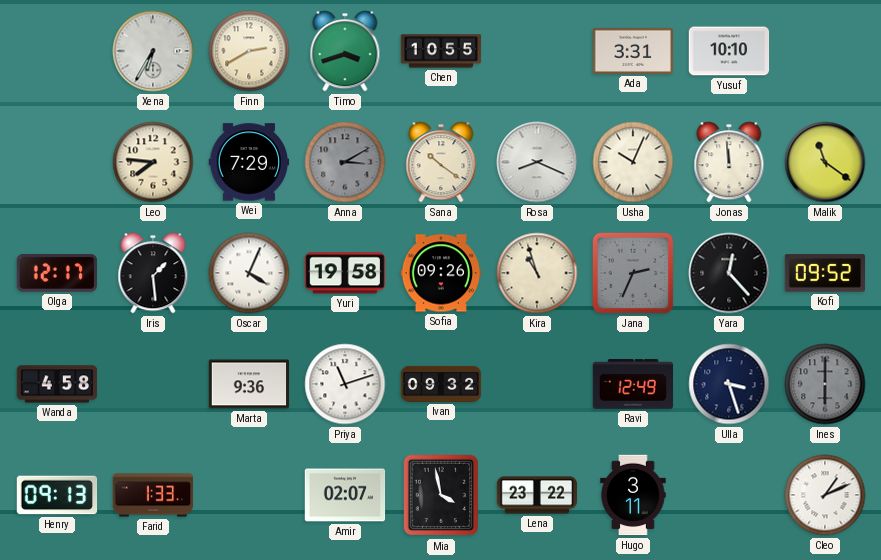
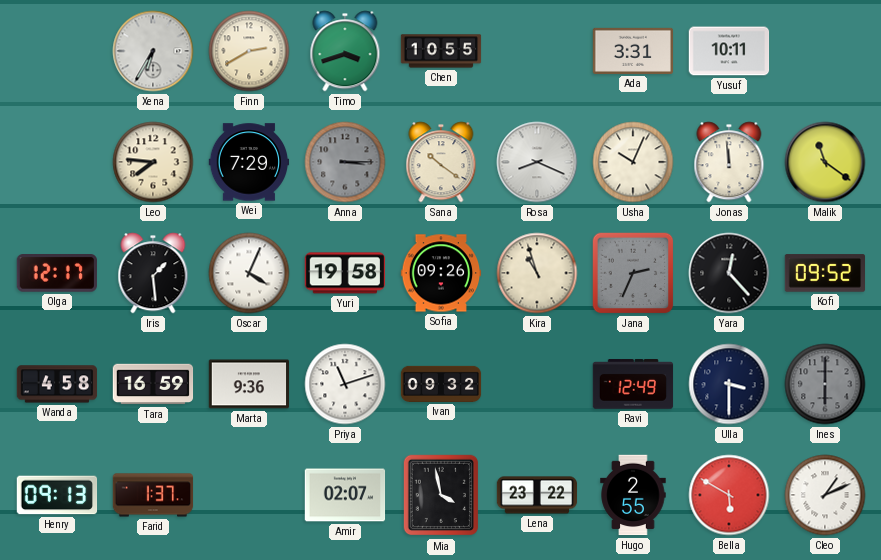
Yusuf: 10:10 -> 10:11
Anna: 3:10 -> 3:15
Tara: none -> 16:59
Ulla: 3:27 -> 3:30
Farid: 1:33 -> 1:37
Hugo: 3:11 -> 2:55
Bella: none -> 5:50
